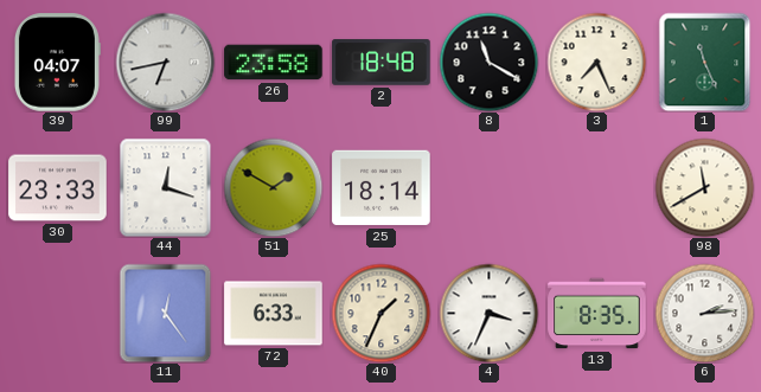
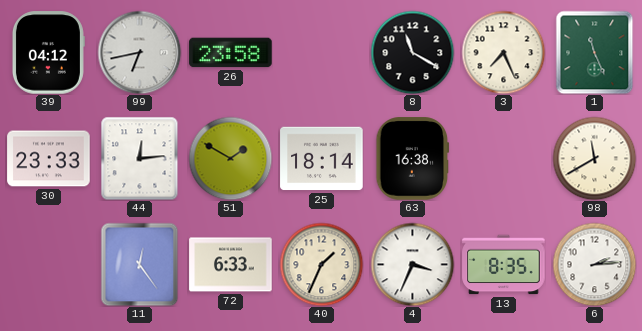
39: 04:07 -> 04:12
2: 18:48 -> none
44: 12:18 -> 12:14
63: none -> 16:38
